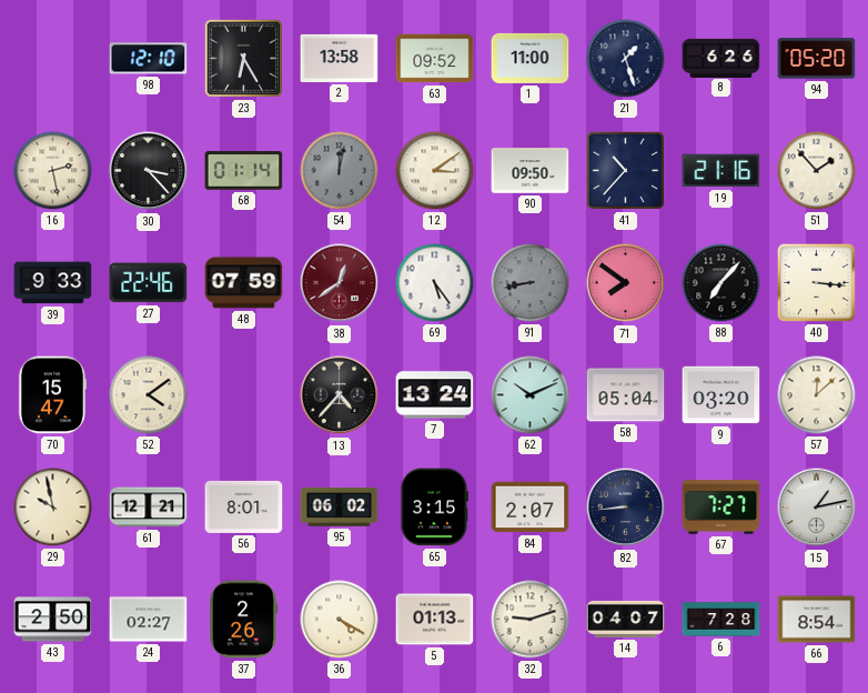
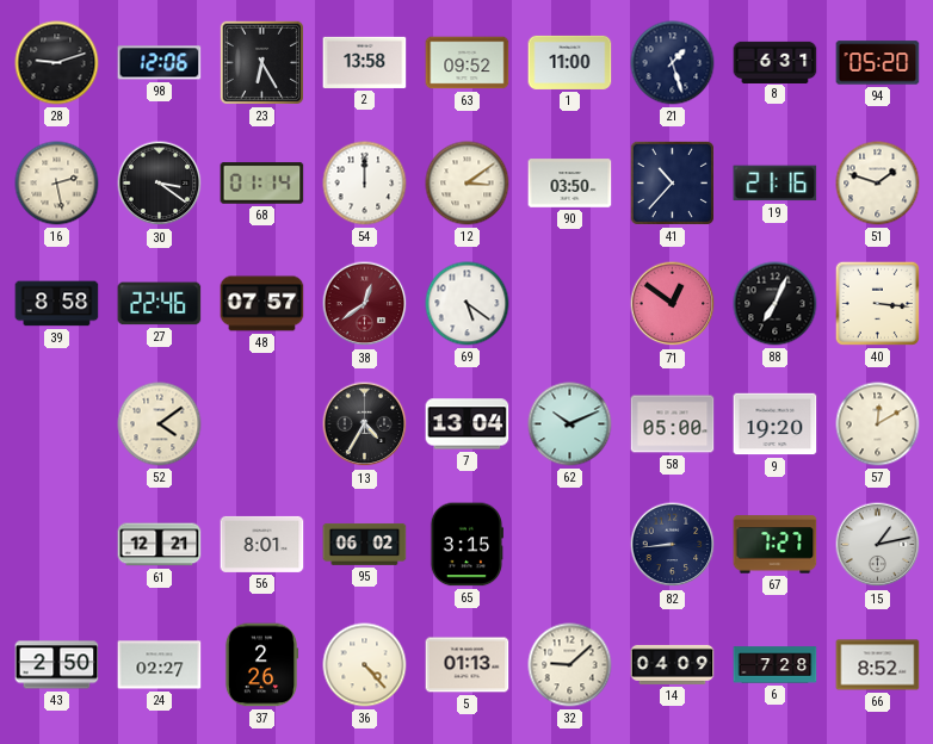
28: none -> 9:12
98: 12:10 -> 12:06
8: 6:26 -> 6:31
30: 3:23 -> 3:21
54: 12:02 -> 12:00
54 dial: grey -> white
90: 09:50 -> 03:50
51: 1:53 -> 1:48
39: 9:33 -> 8:58
48: 07:59 -> 07:57
69: 5:24 -> 5:21
91: 8:43 -> none
71: 7:51 -> 12:51
88: 7:07 -> 7:04
70: 15:47 -> none
13: 4:37 -> 4:35
7: 13:24 -> 13:04
58: 05:04 -> 05:00
9: 03:20 -> 19:20
57: 12:08 -> 12:10
29: 9:58 -> none
84: 2:07 -> none
36: 4:20 -> 4:23
32: 9:12 -> 9:08
14: 04:07 -> 04:09
66: 8:54 -> 8:52
